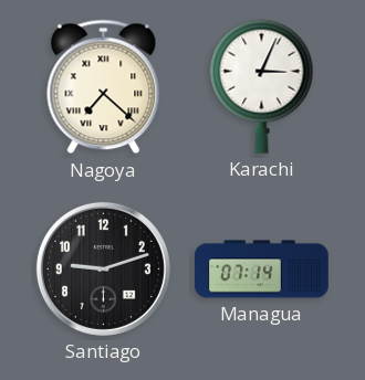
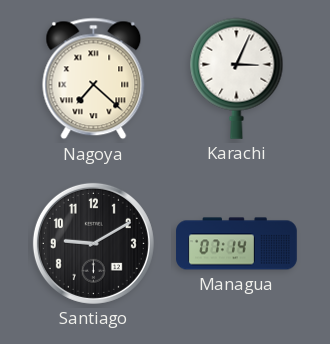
Santiago: 9:12 -> 9:10
